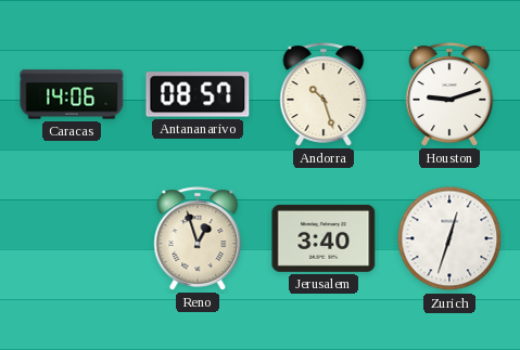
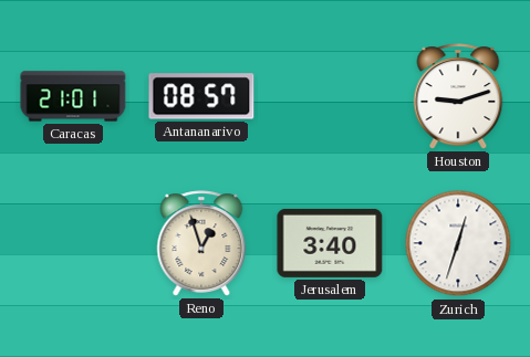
Caracas: 14:06 -> 21:01
Andorra: 10:27 -> none
